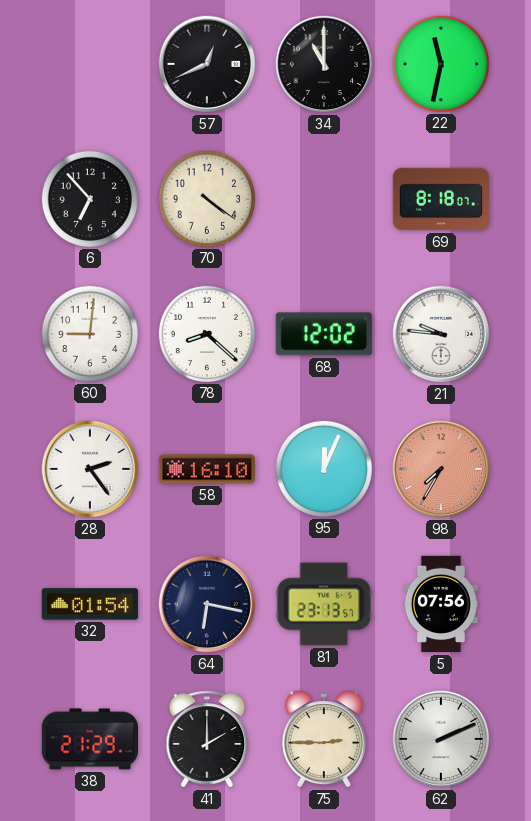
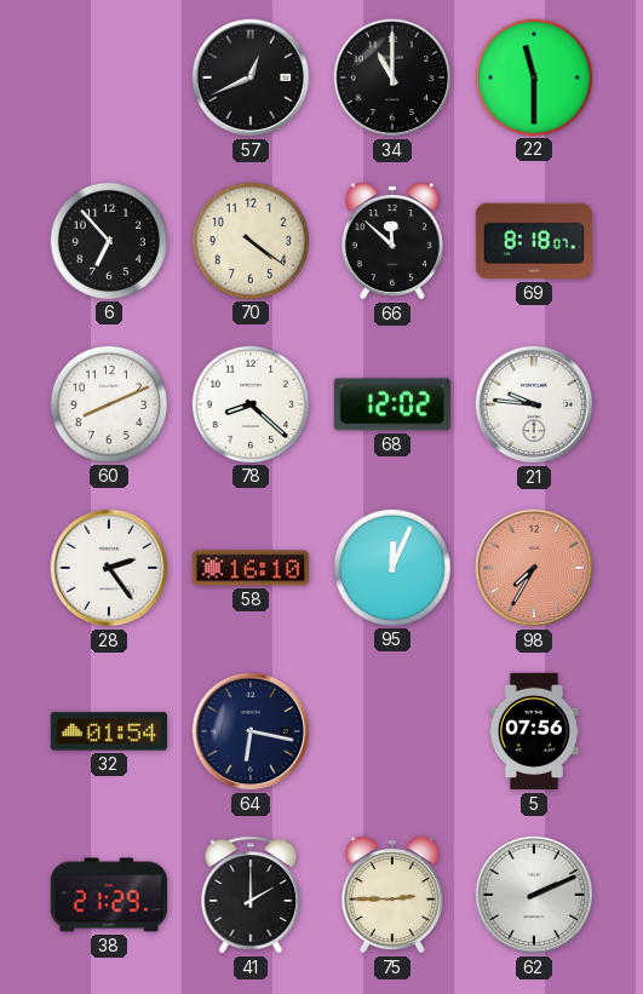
22: 11:32 -> 11:30
66: none -> 11:52
60: 9:01 -> 8:11
81: 23:13 -> none
